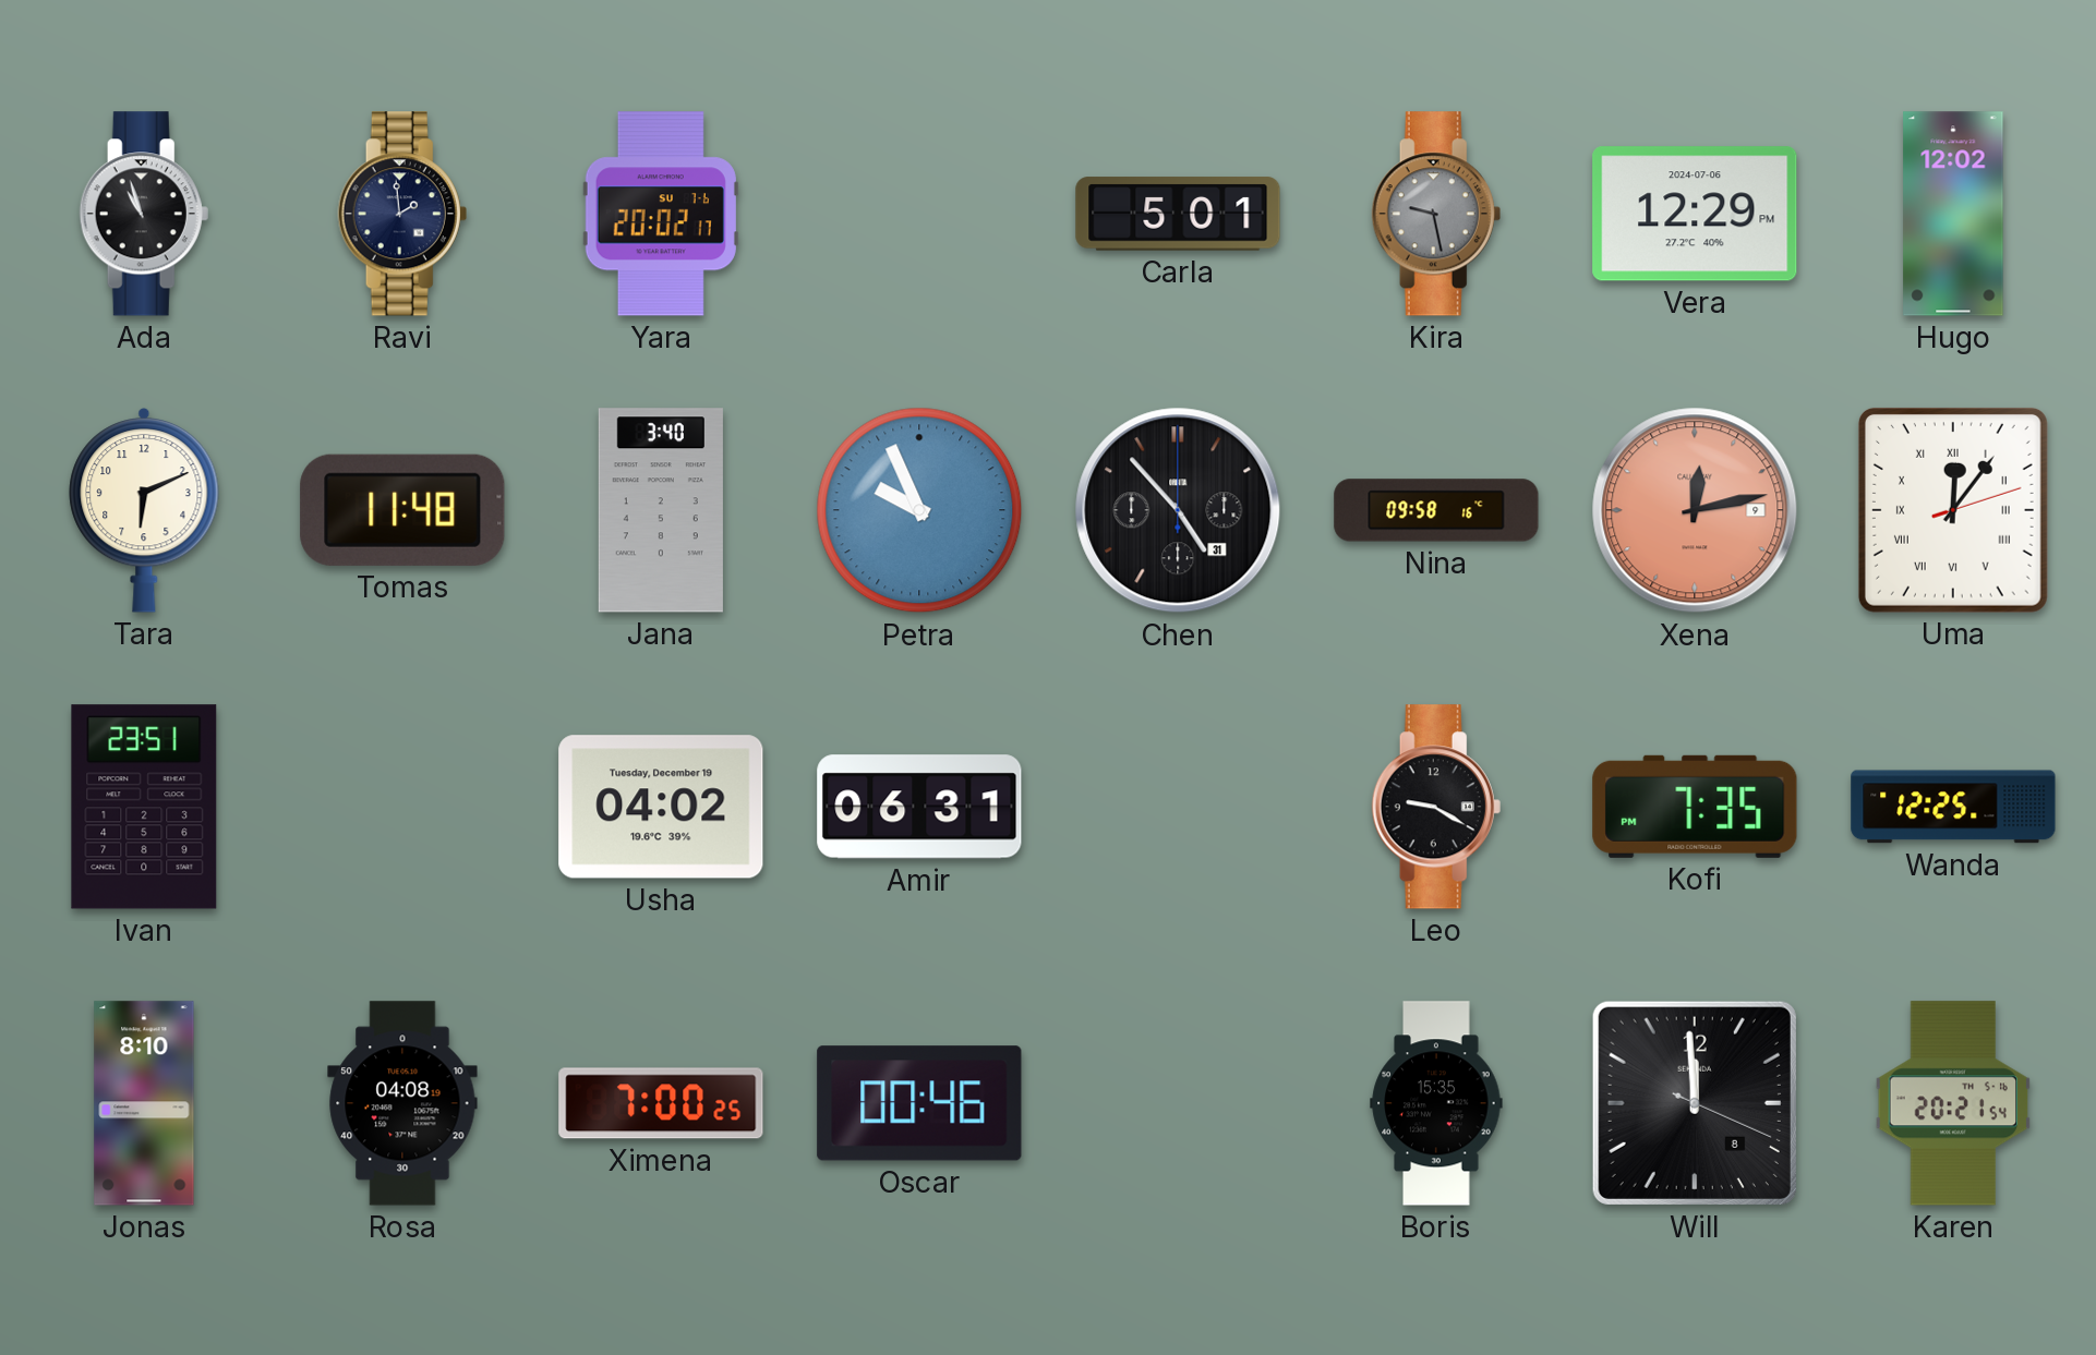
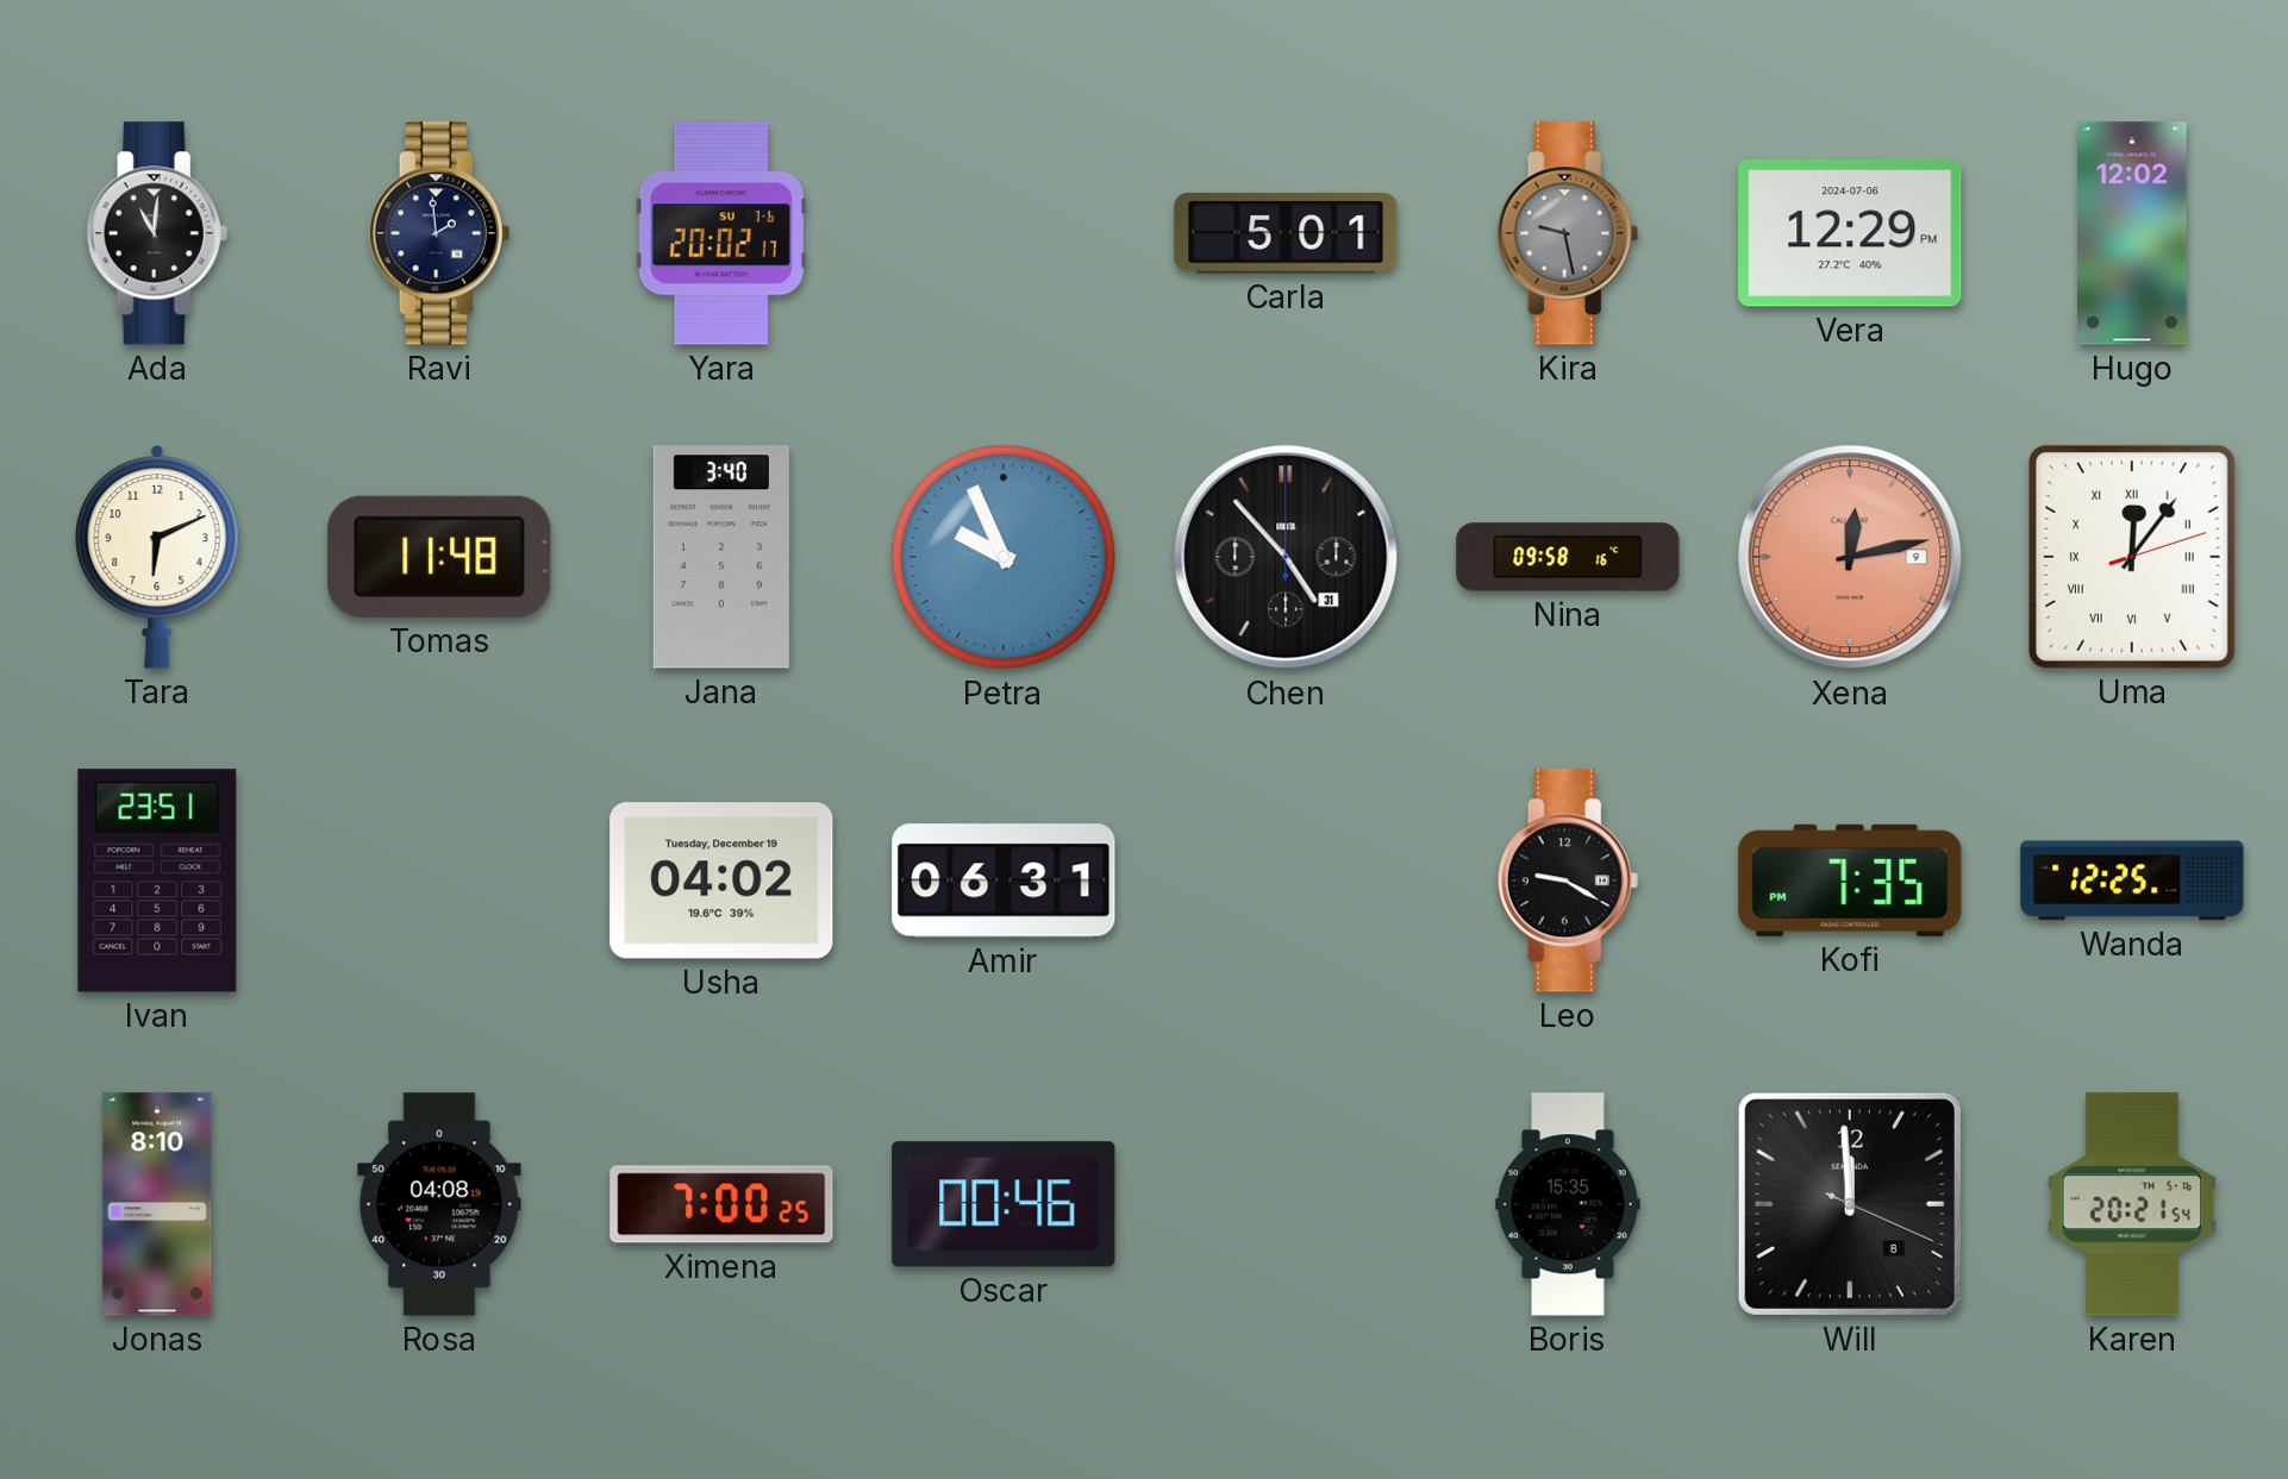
Ada: 10:57 -> 11:01
